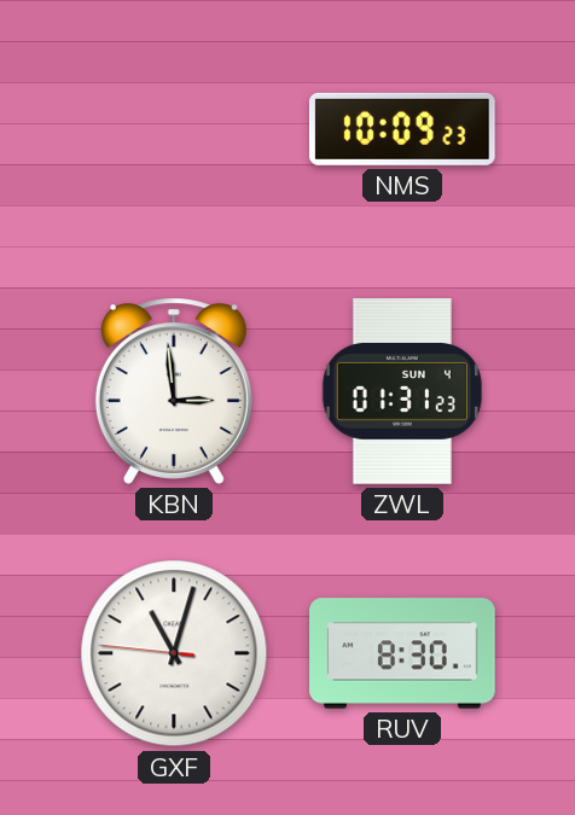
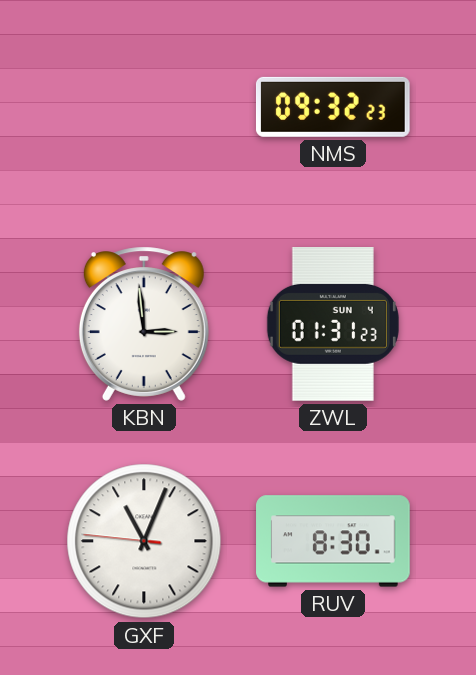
NMS: 10:09 -> 09:32
GXF: 11:02 -> 11:03
